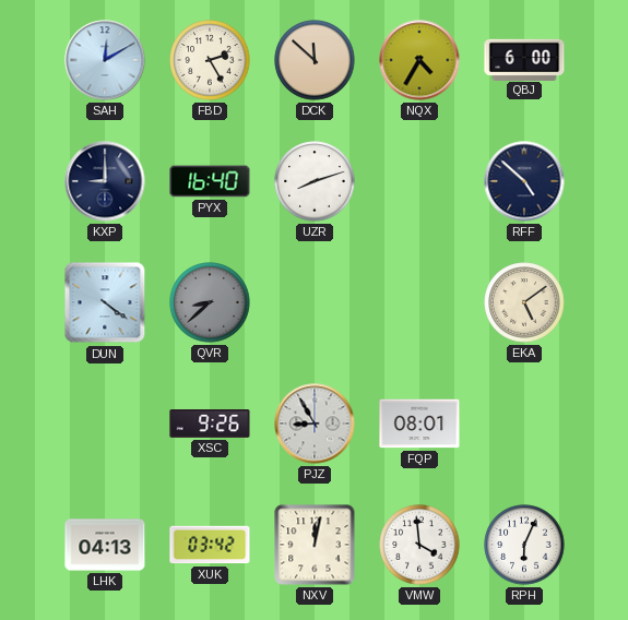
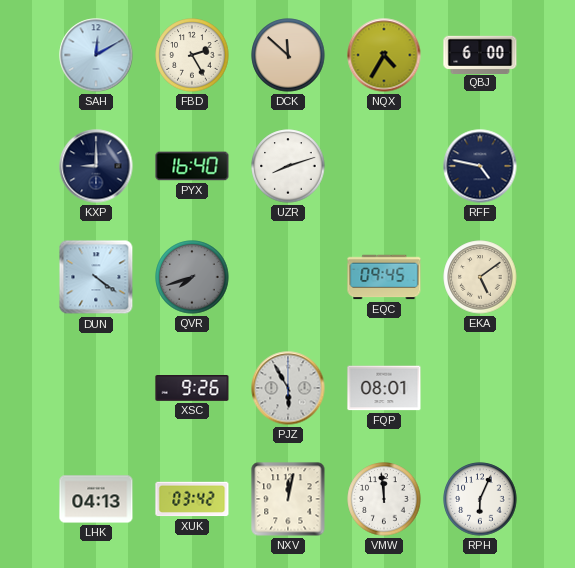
RFF: 4:52 -> 4:47
QVR: 8:38 -> 7:42
EQC: none -> 09:45
PJZ: 8:55 -> 5:55
VMW: 3:59 -> 11:59
